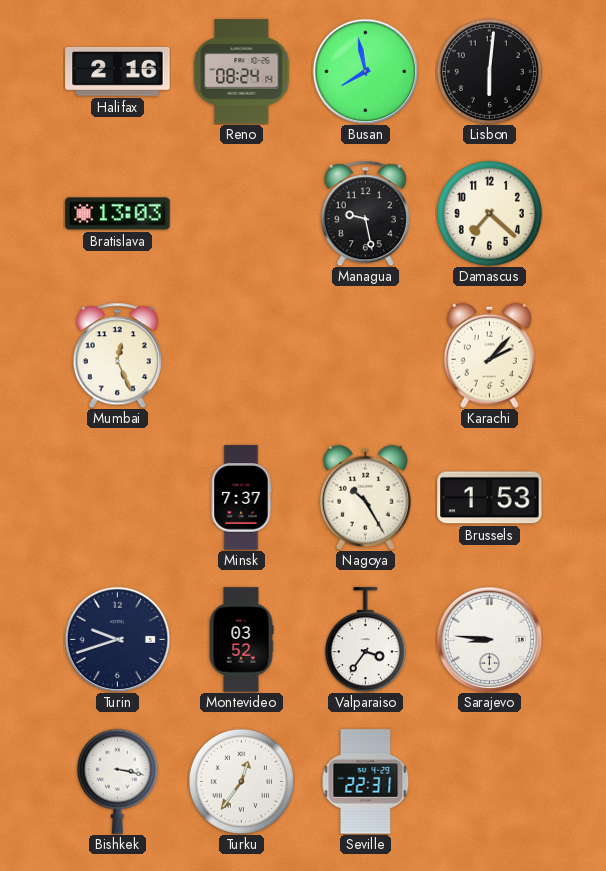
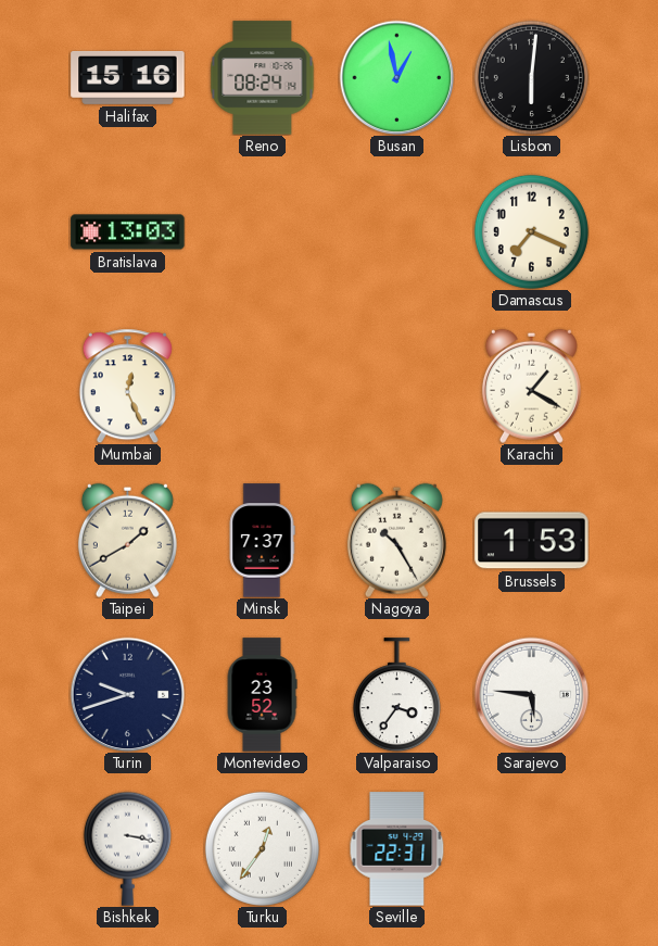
Halifax: 2:16 -> 15:16
Busan: 7:58 -> 12:58
Managua: 9:28 -> none
Damascus: 7:22 -> 7:19
Karachi: 2:07 -> 1:20
Taipei: none -> 1:40
Montevideo: 03:52 -> 23:52
Sarajevo: 8:46 -> 5:46
